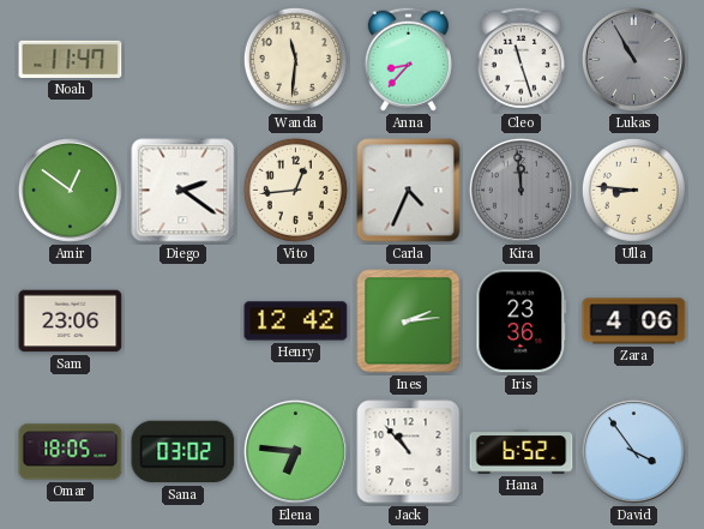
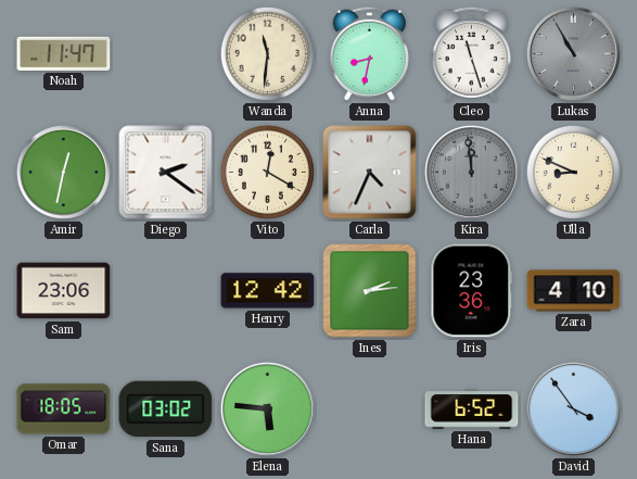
Anna: 8:37 -> 8:32
Amir: 12:51 -> 12:32
Vito: 12:44 -> 12:20
Ulla: 8:46 -> 8:49
Zara: 4:06 -> 4:10
Elena: 6:46 -> 5:46
Jack: 10:53 -> none
